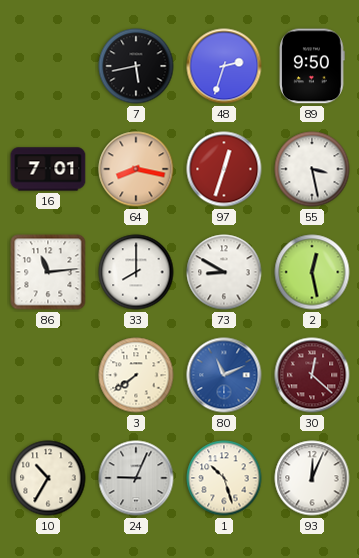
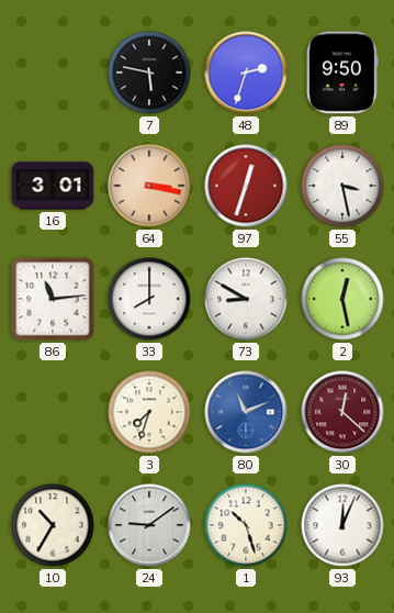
7: 5:43 -> 5:47
16: 7:01 -> 3:01
64: 8:17 -> 3:17
3: 7:39 -> 7:33
24: 9:04 -> 9:09
